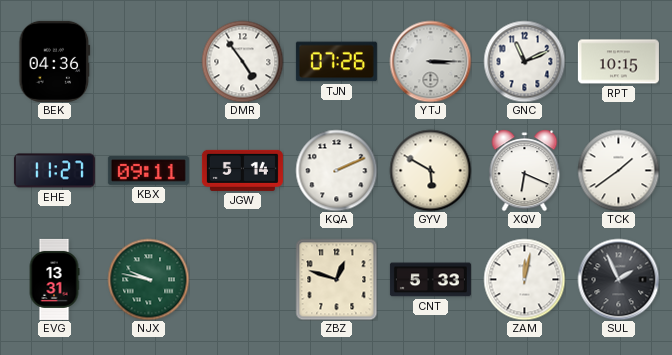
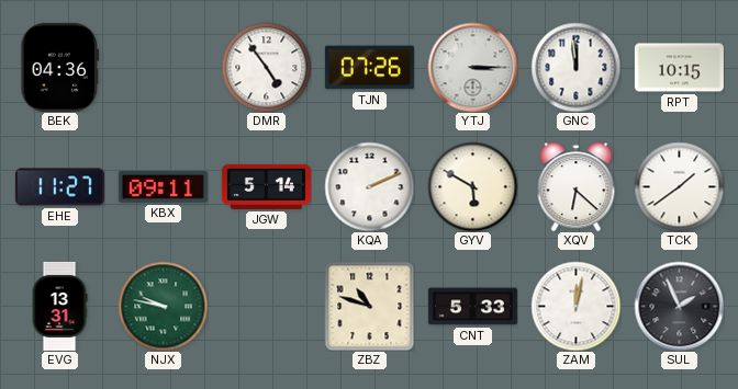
GNC: 11:11 -> 11:59
XQV: 6:19 -> 6:22
ZBZ: 12:48 -> 10:48
